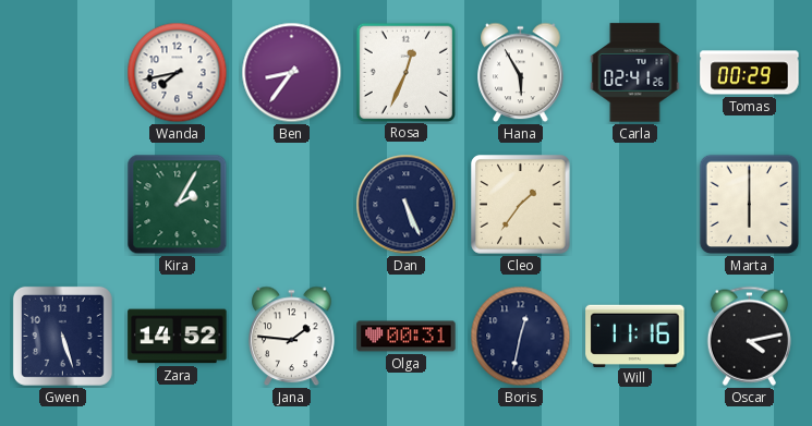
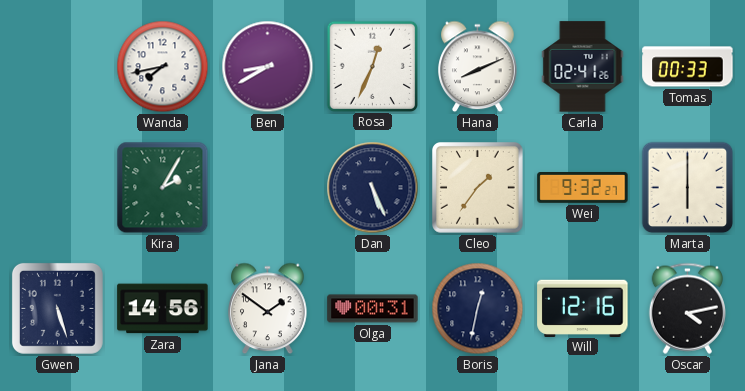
Ben: 8:36 -> 8:40
Hana: 5:55 -> 8:11
Tomas: 00:29 -> 00:33
Wei: none -> 9:32
Zara: 14:52 -> 14:56
Jana: 1:46 -> 1:51
Will: 11:16 -> 12:16
